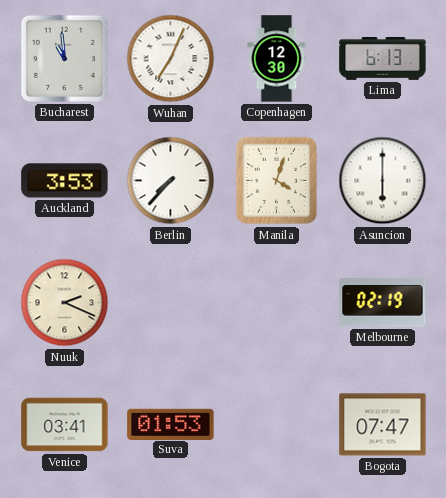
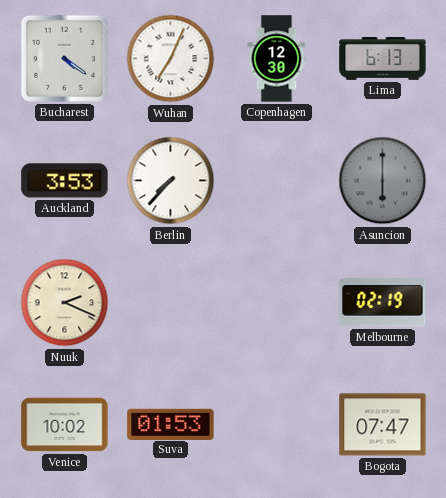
Bucharest: 10:59 -> 4:21
Manila: 4:03 -> none
Asuncion dial: white -> grey
Venice: 03:41 -> 10:02
